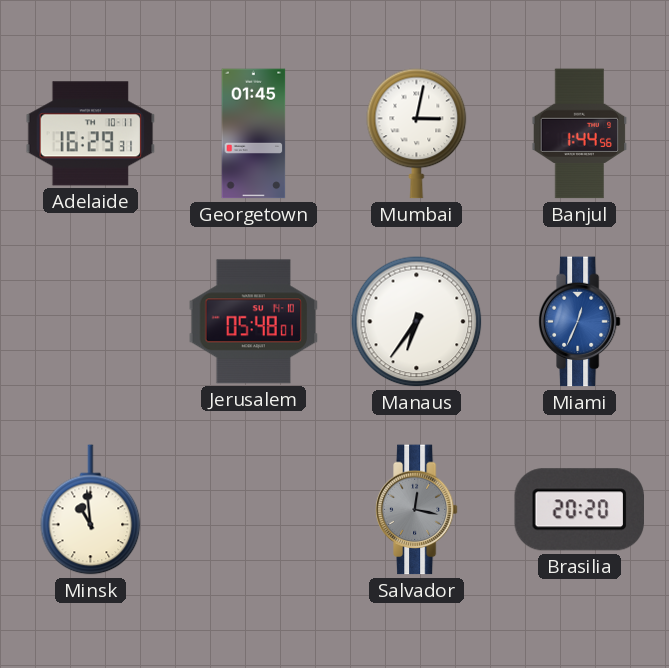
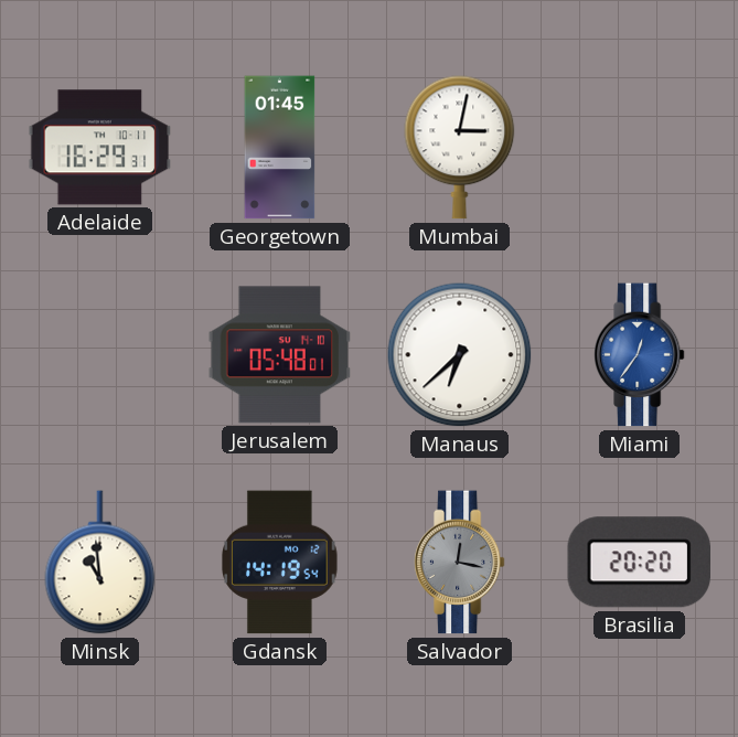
Banjul: 1:44 -> none
Manaus: 6:36 -> 6:38
Miami: 12:34 -> 12:36
Gdansk: none -> 14:19
